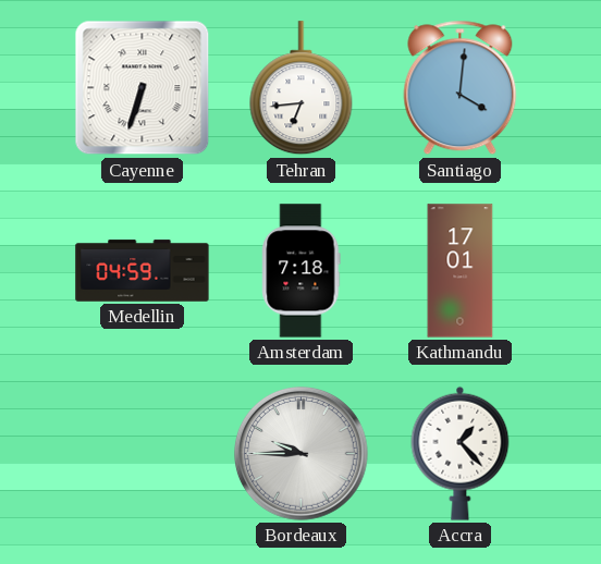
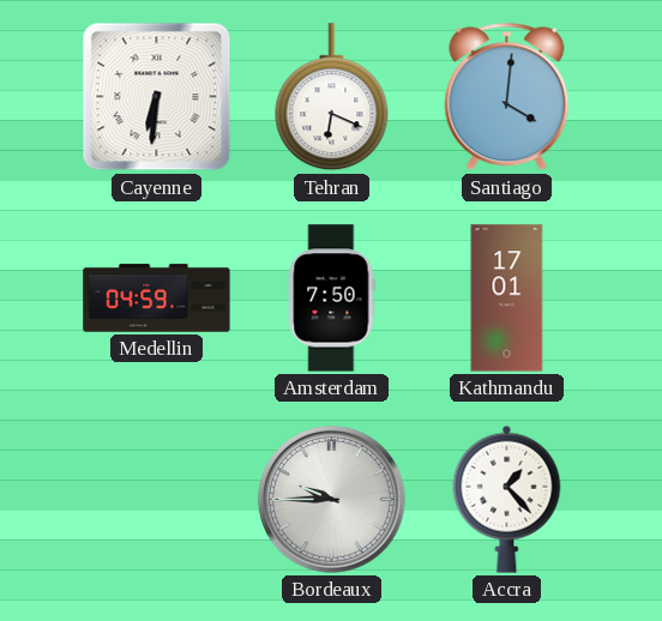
Cayenne: 6:33 -> 6:31
Tehran: 6:44 -> 6:19
Amsterdam: 7:18 -> 7:50
